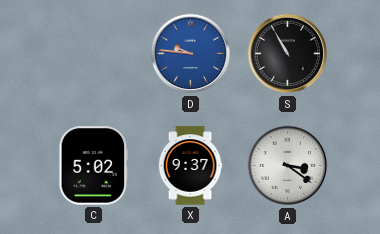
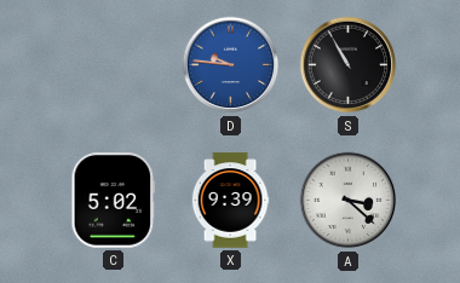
X: 9:37 -> 9:39
A: 3:21 -> 3:22
